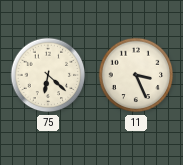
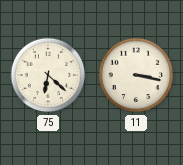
11: 3:26 -> 3:17
